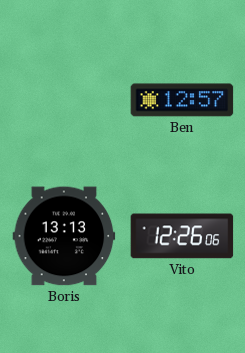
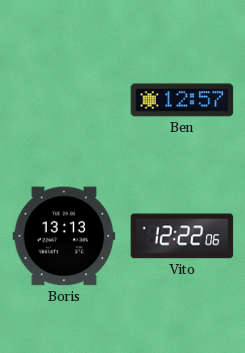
Vito: 12:26 -> 12:22
